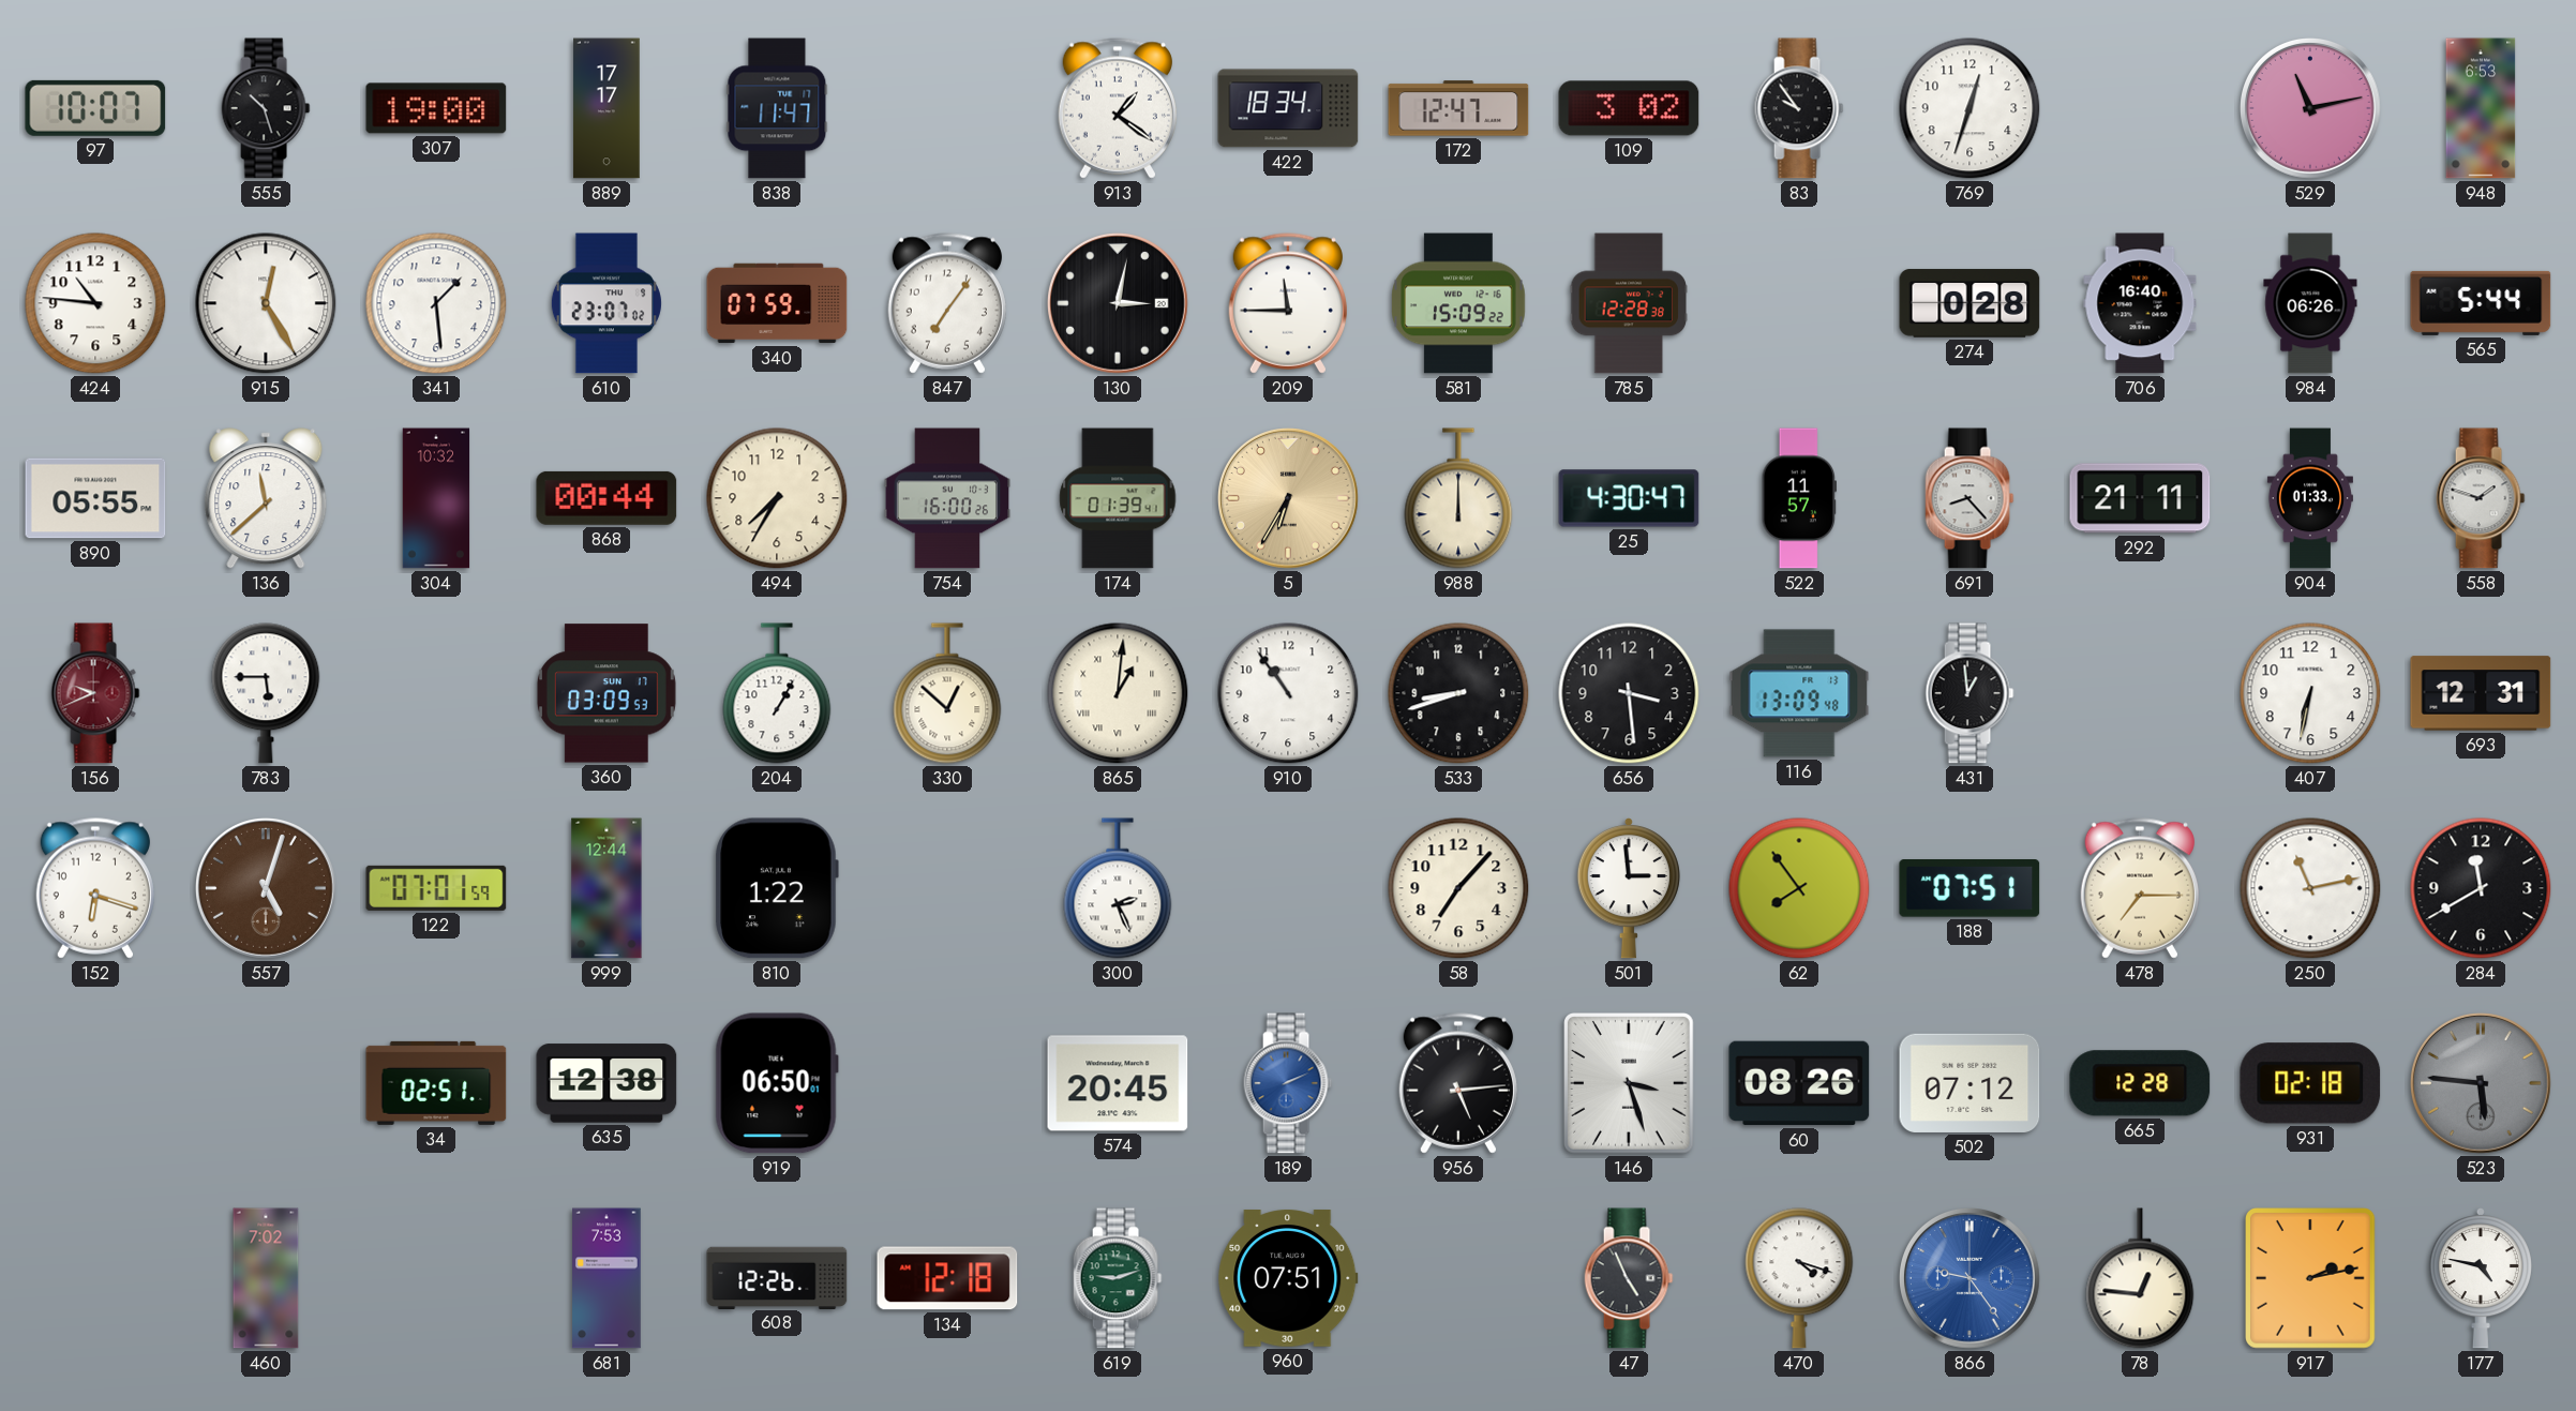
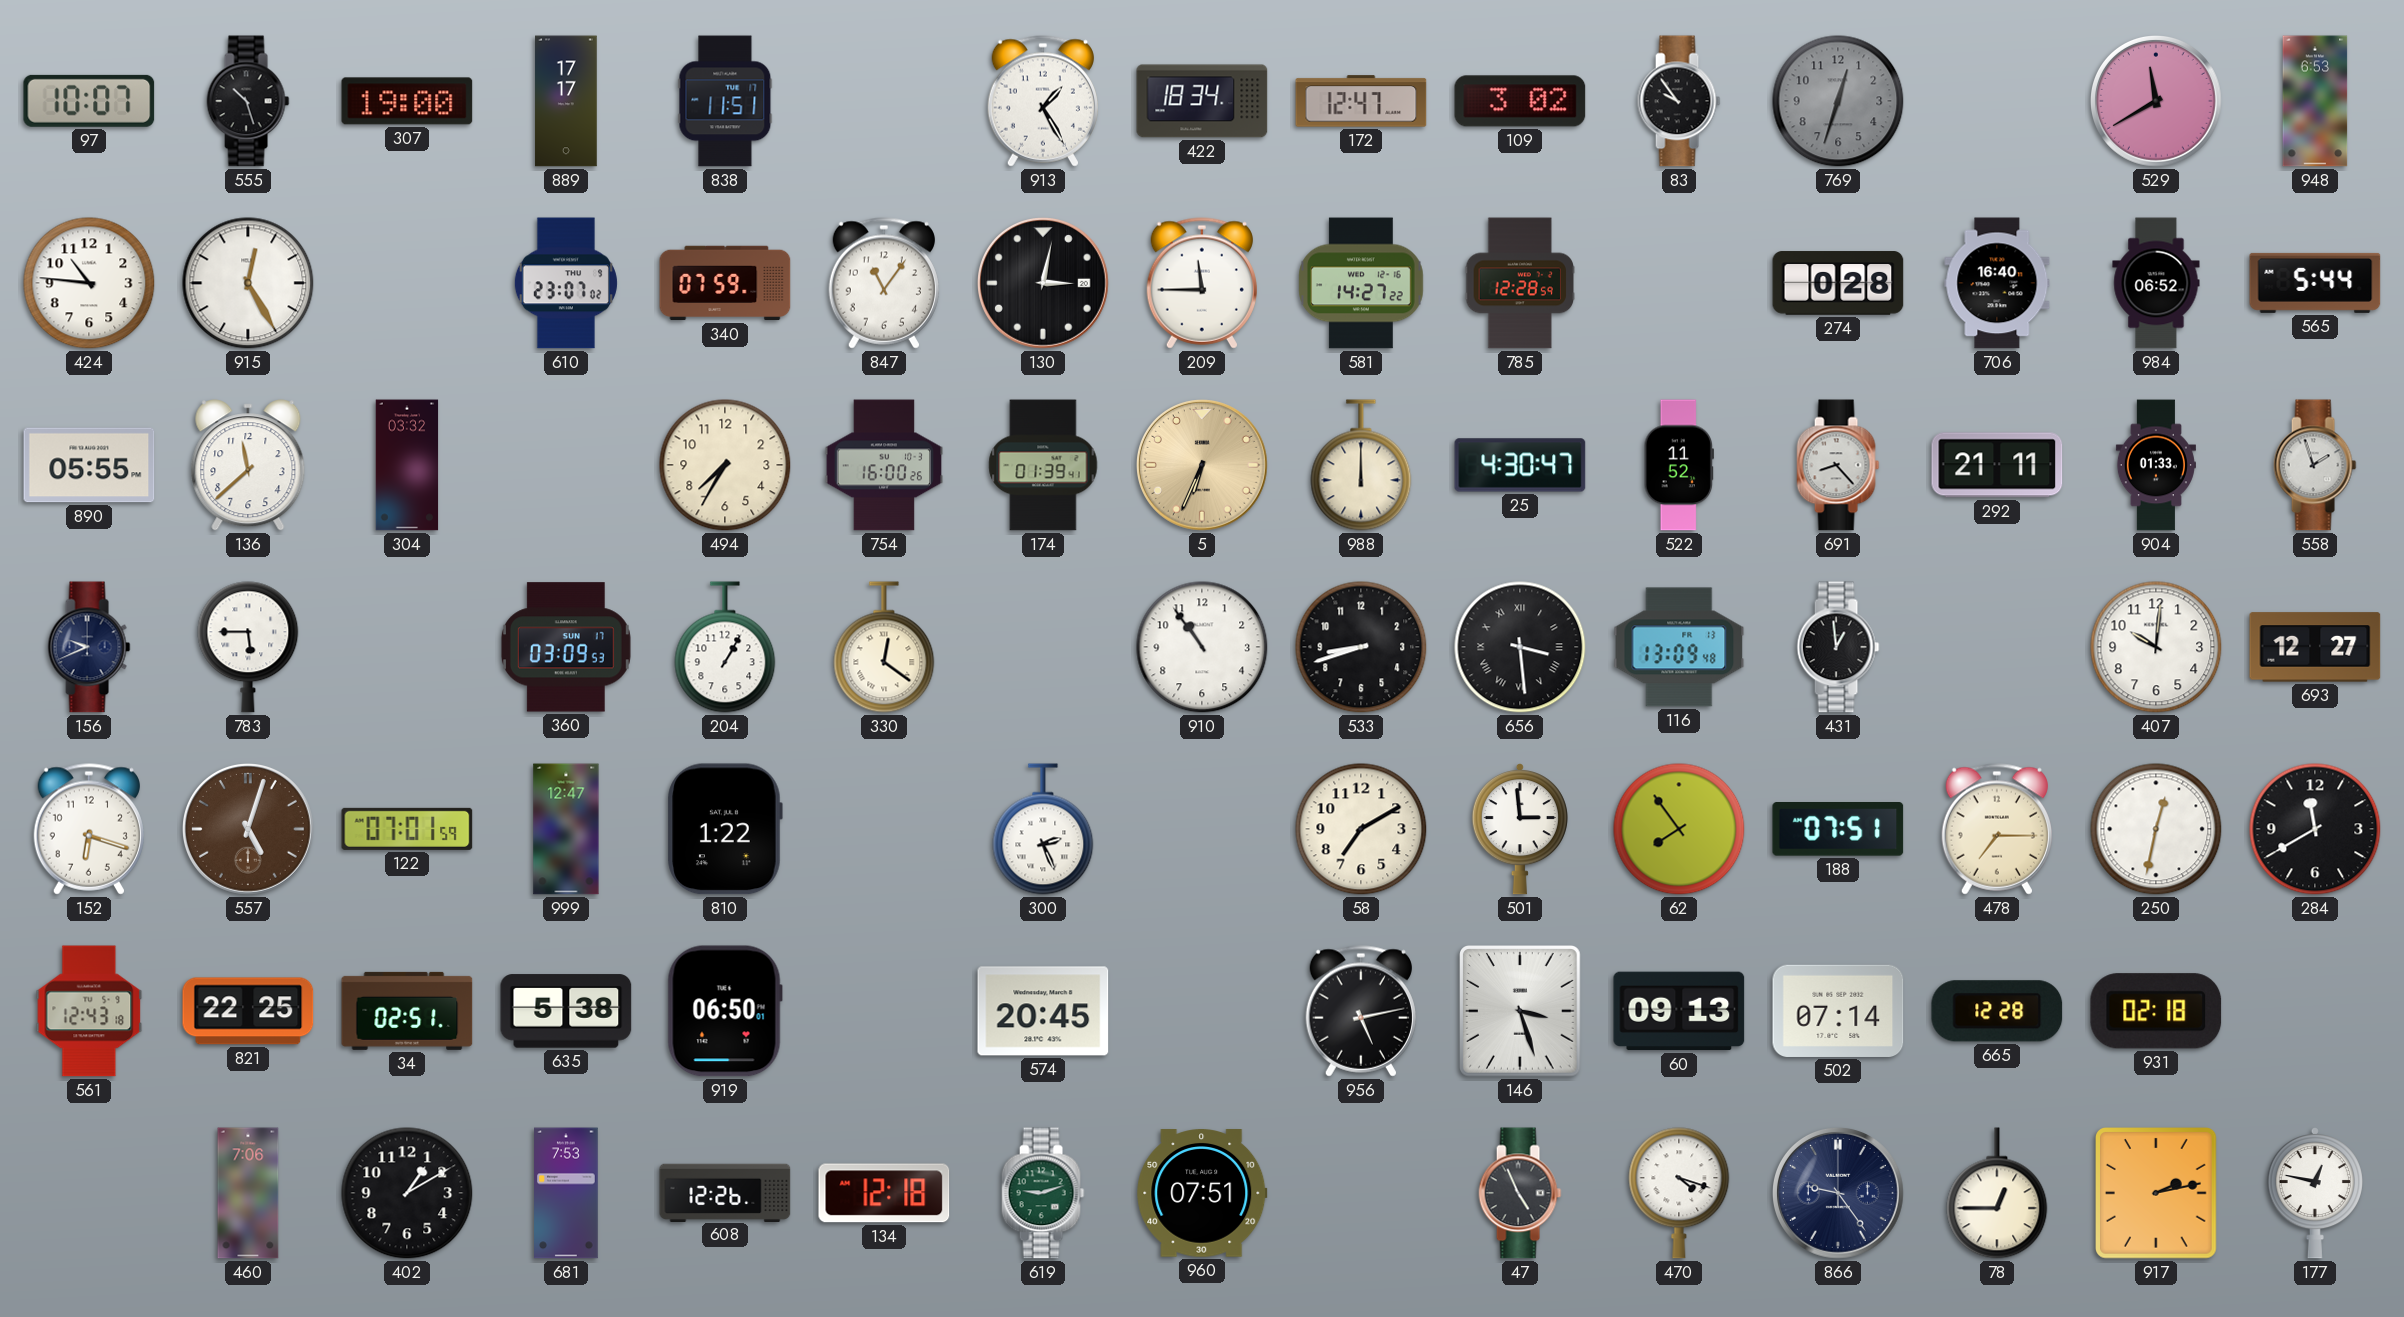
838: 11:47 -> 11:51
913: 1:21 -> 1:25
769 dial: white -> grey
529: 11:13 -> 11:40
341: 1:29 -> none
847: 7:06 -> 11:06
581: 15:09 -> 14:27
785: 12:28:38 -> 12:28:59
984: 06:26 -> 06:52
304: 10:32 -> 03:32
868: 00:44 -> none
5: 6:35 -> 6:34
522: 11:57 -> 11:52
558: 1:48 -> 1:57
156 dial: burgundy -> navy
330: 12:52 -> 12:21
865: 1:01 -> none
656 numerals: Arabic -> Roman
407: 6:32 -> 10:01
693: 12:31 -> 12:27
999: 12:44 -> 12:47
58: 7:07 -> 7:10
250: 11:13 -> 12:32
561: none -> 12:43
821: none -> 22:25
635: 12:38 -> 5:38
189: 2:11 -> none
956: 5:14 -> 5:13
60: 08:26 -> 09:13
502: 07:12 -> 07:14
523: 5:46 -> none
460: 7:02 -> 7:06
402: none -> 1:10
866 dial: blue -> navy
78: 12:46 -> 12:45
177: 4:47 -> 12:47
